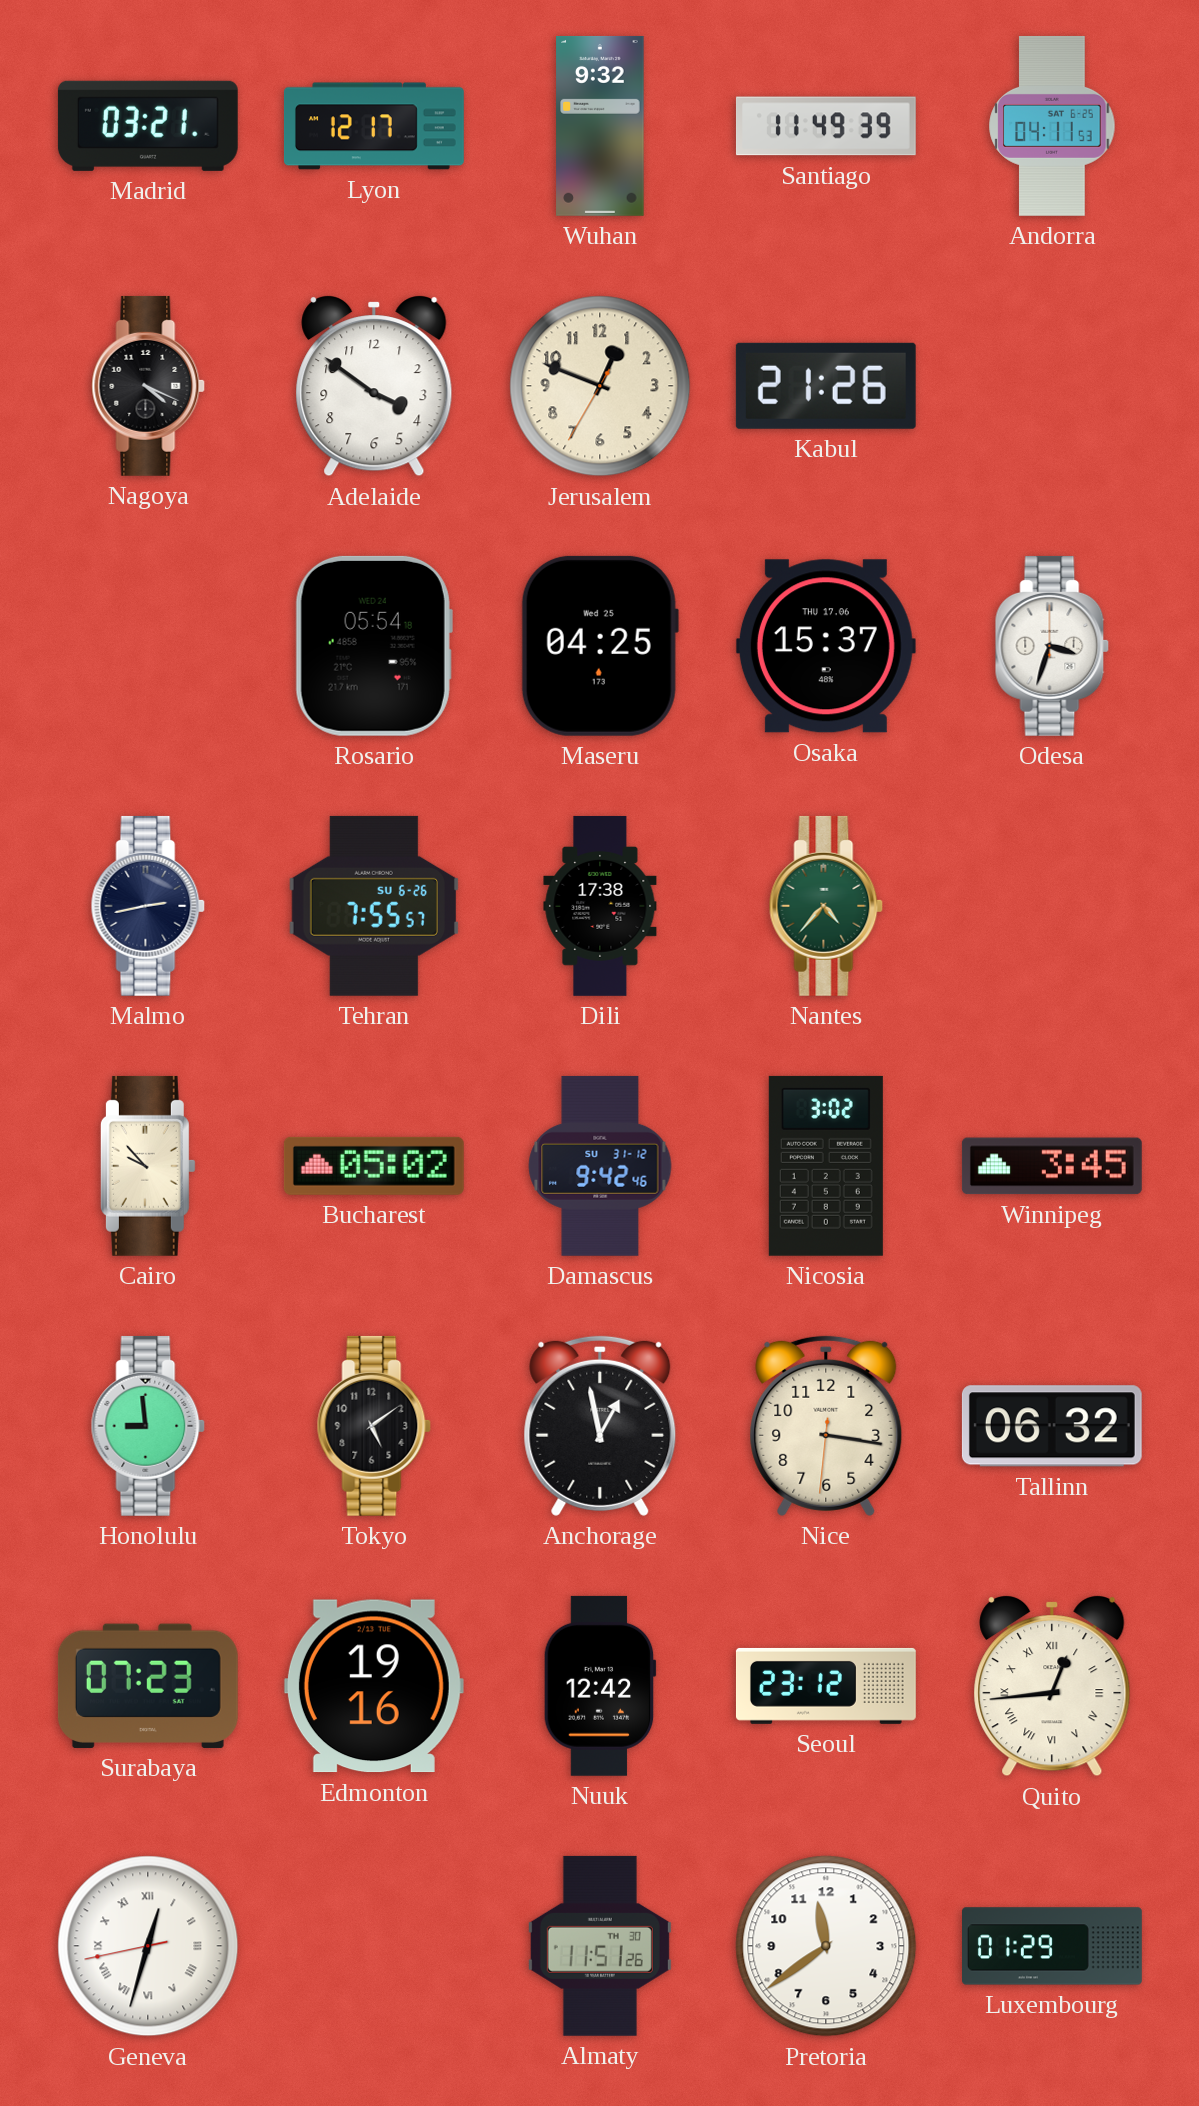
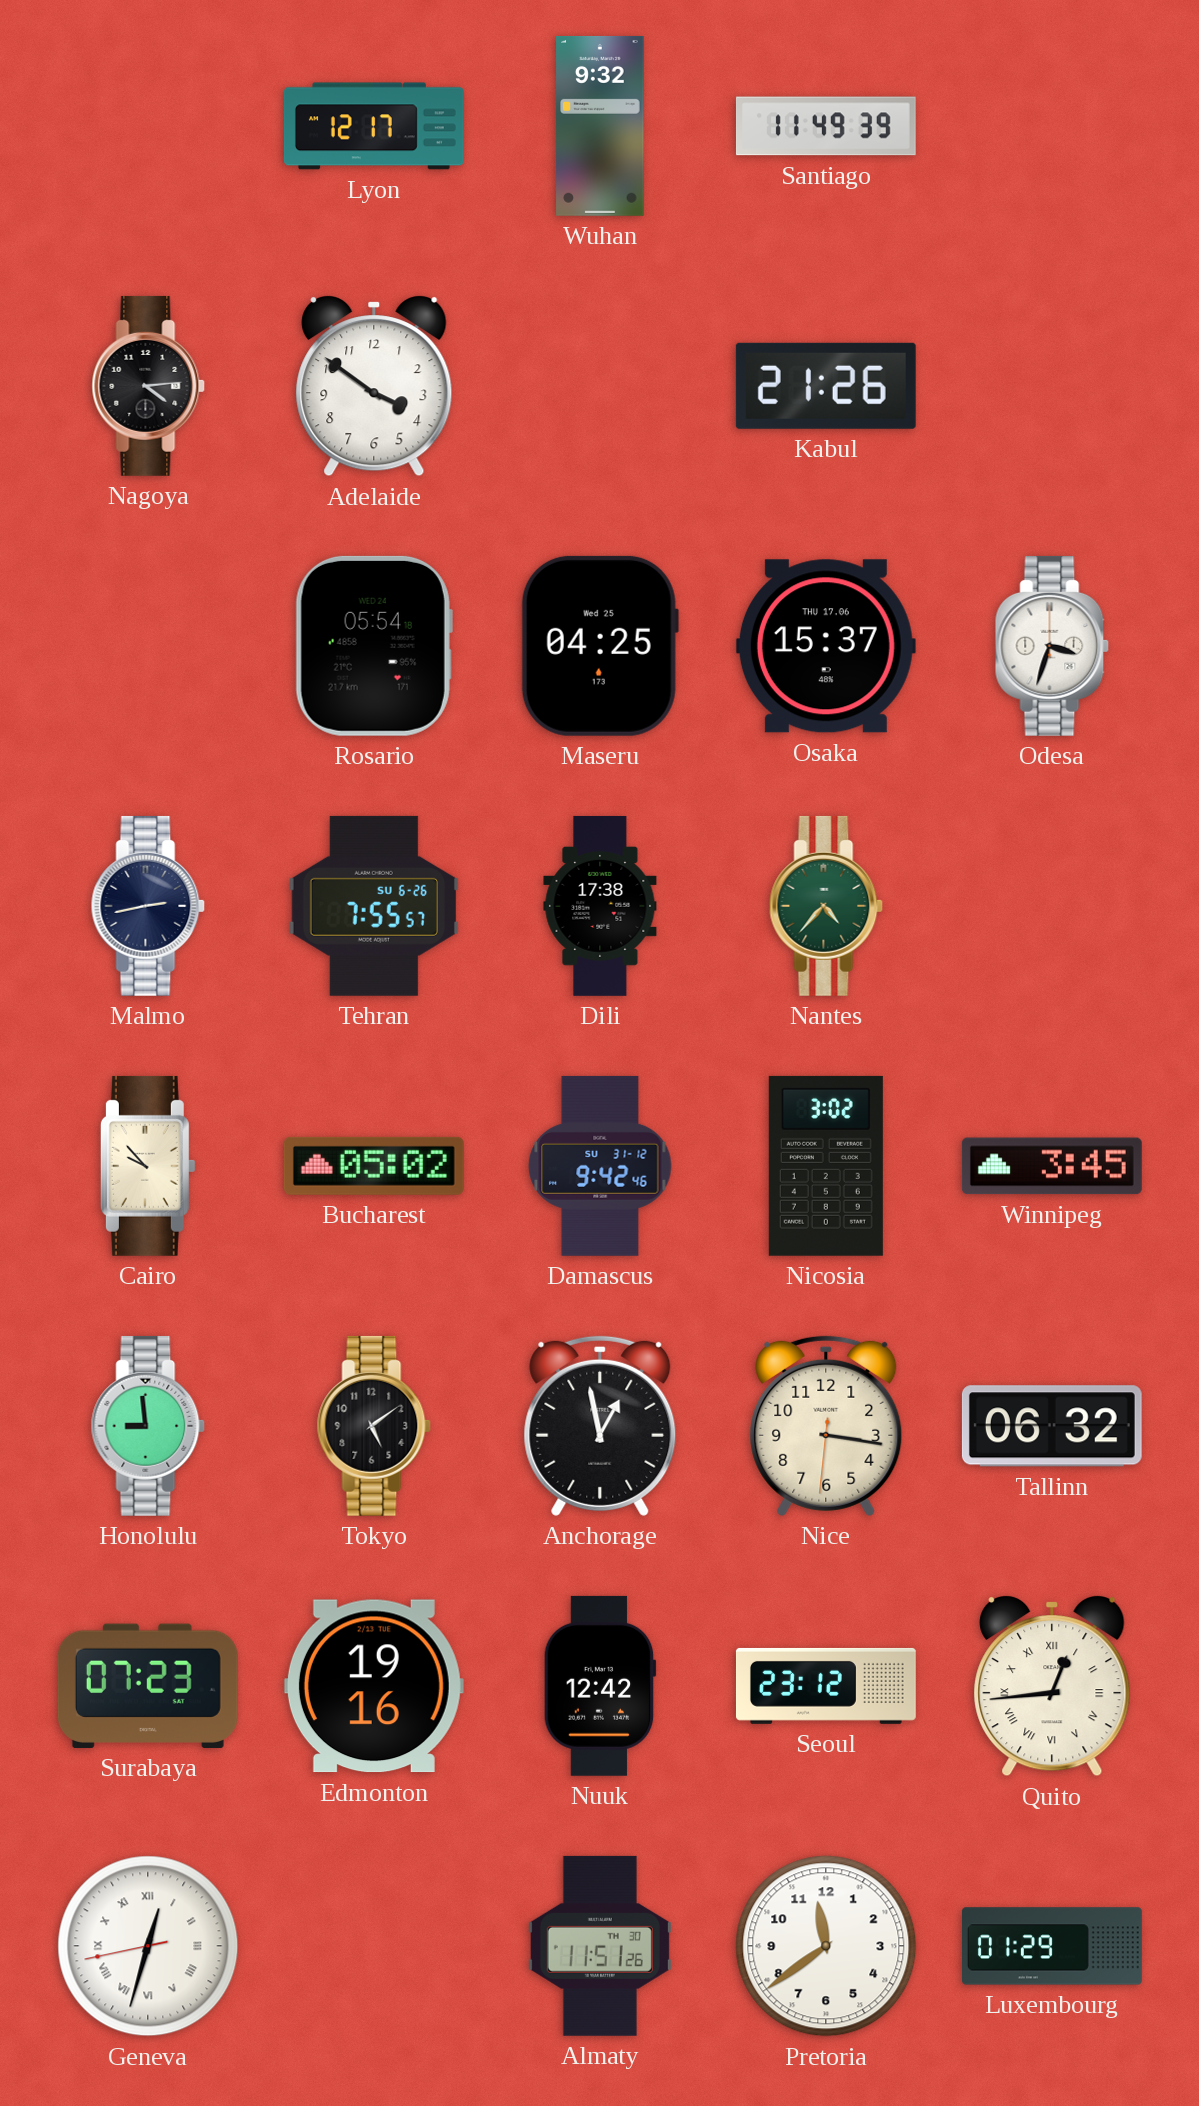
Madrid: 03:21 -> none
Andorra: 04:11 -> none
Nagoya: 4:19 -> 4:14
Jerusalem: 12:48 -> none
